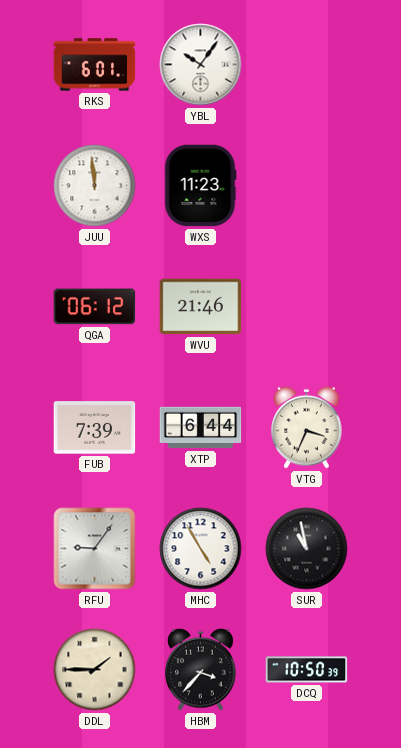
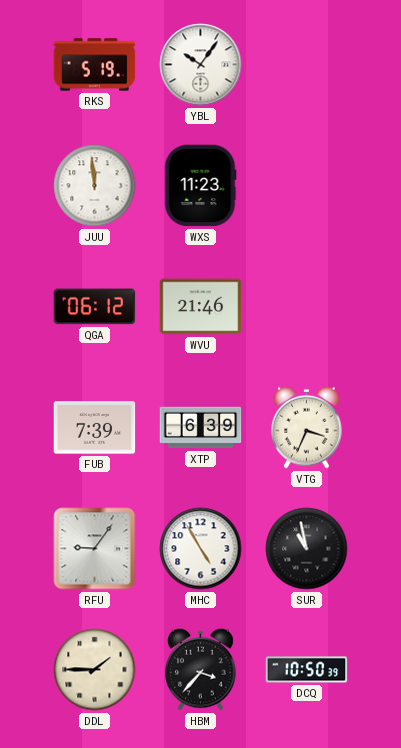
RKS: 6:01 -> 5:19
XTP: 6:44 -> 6:39
